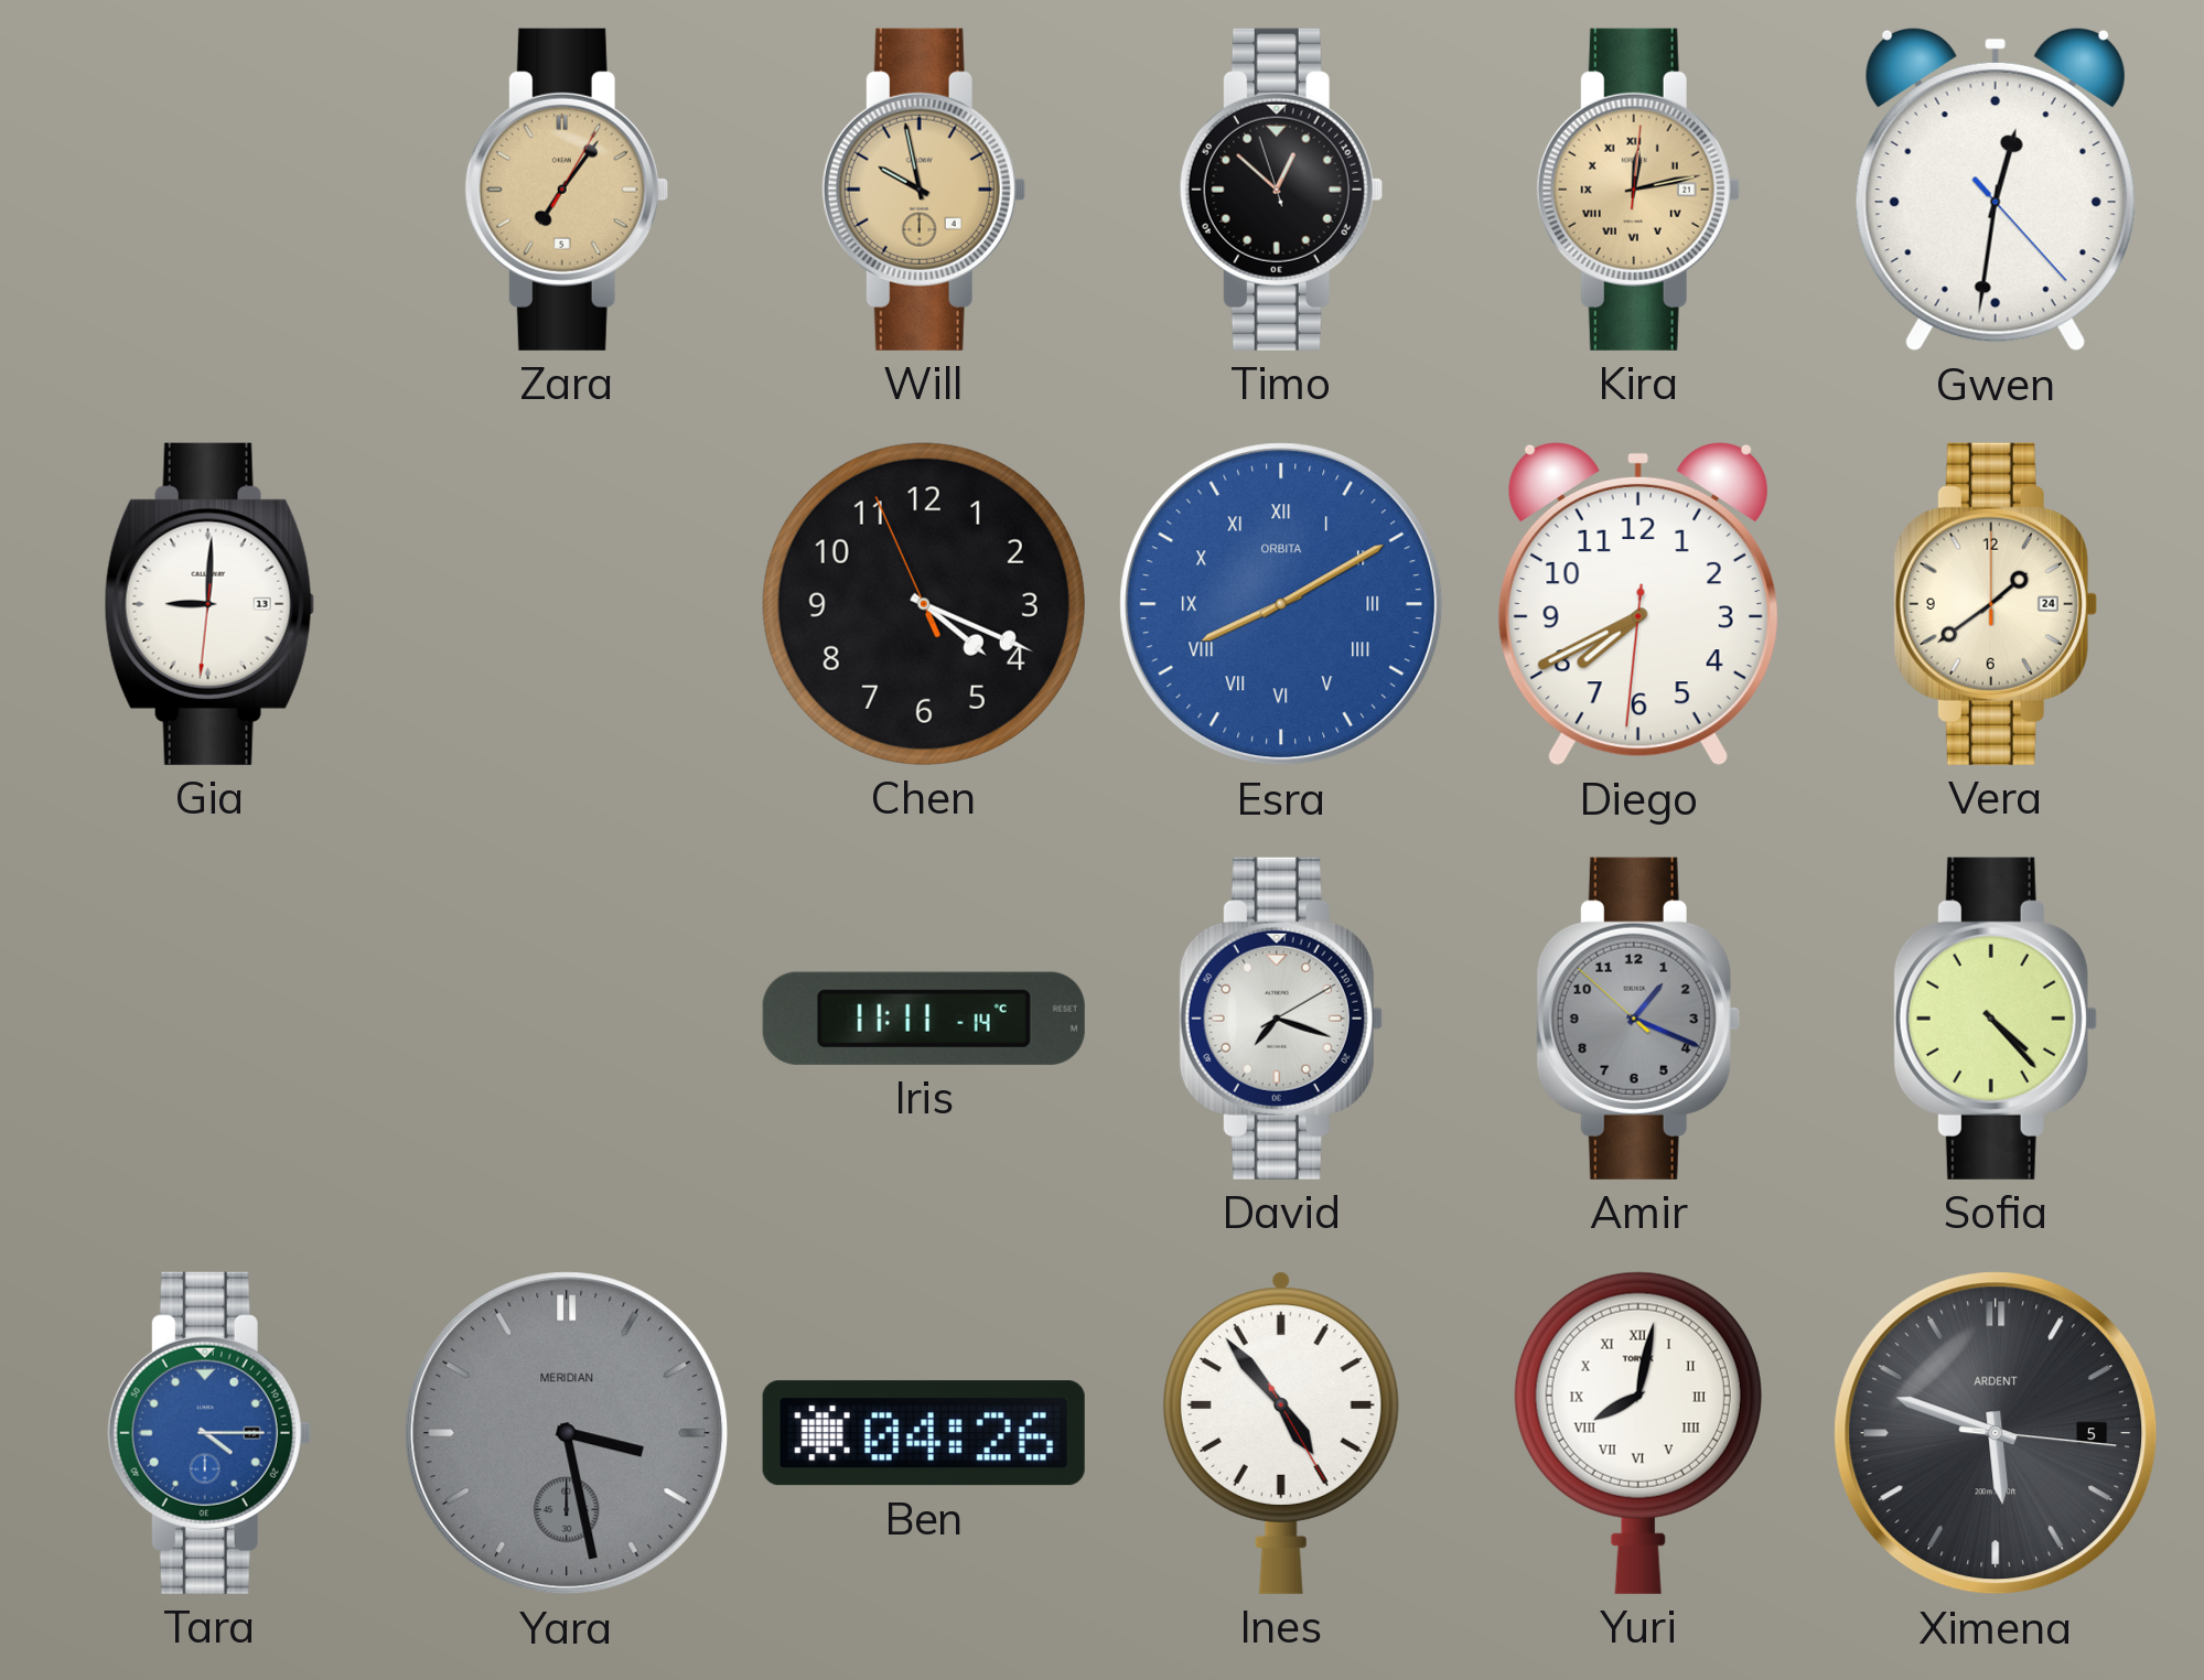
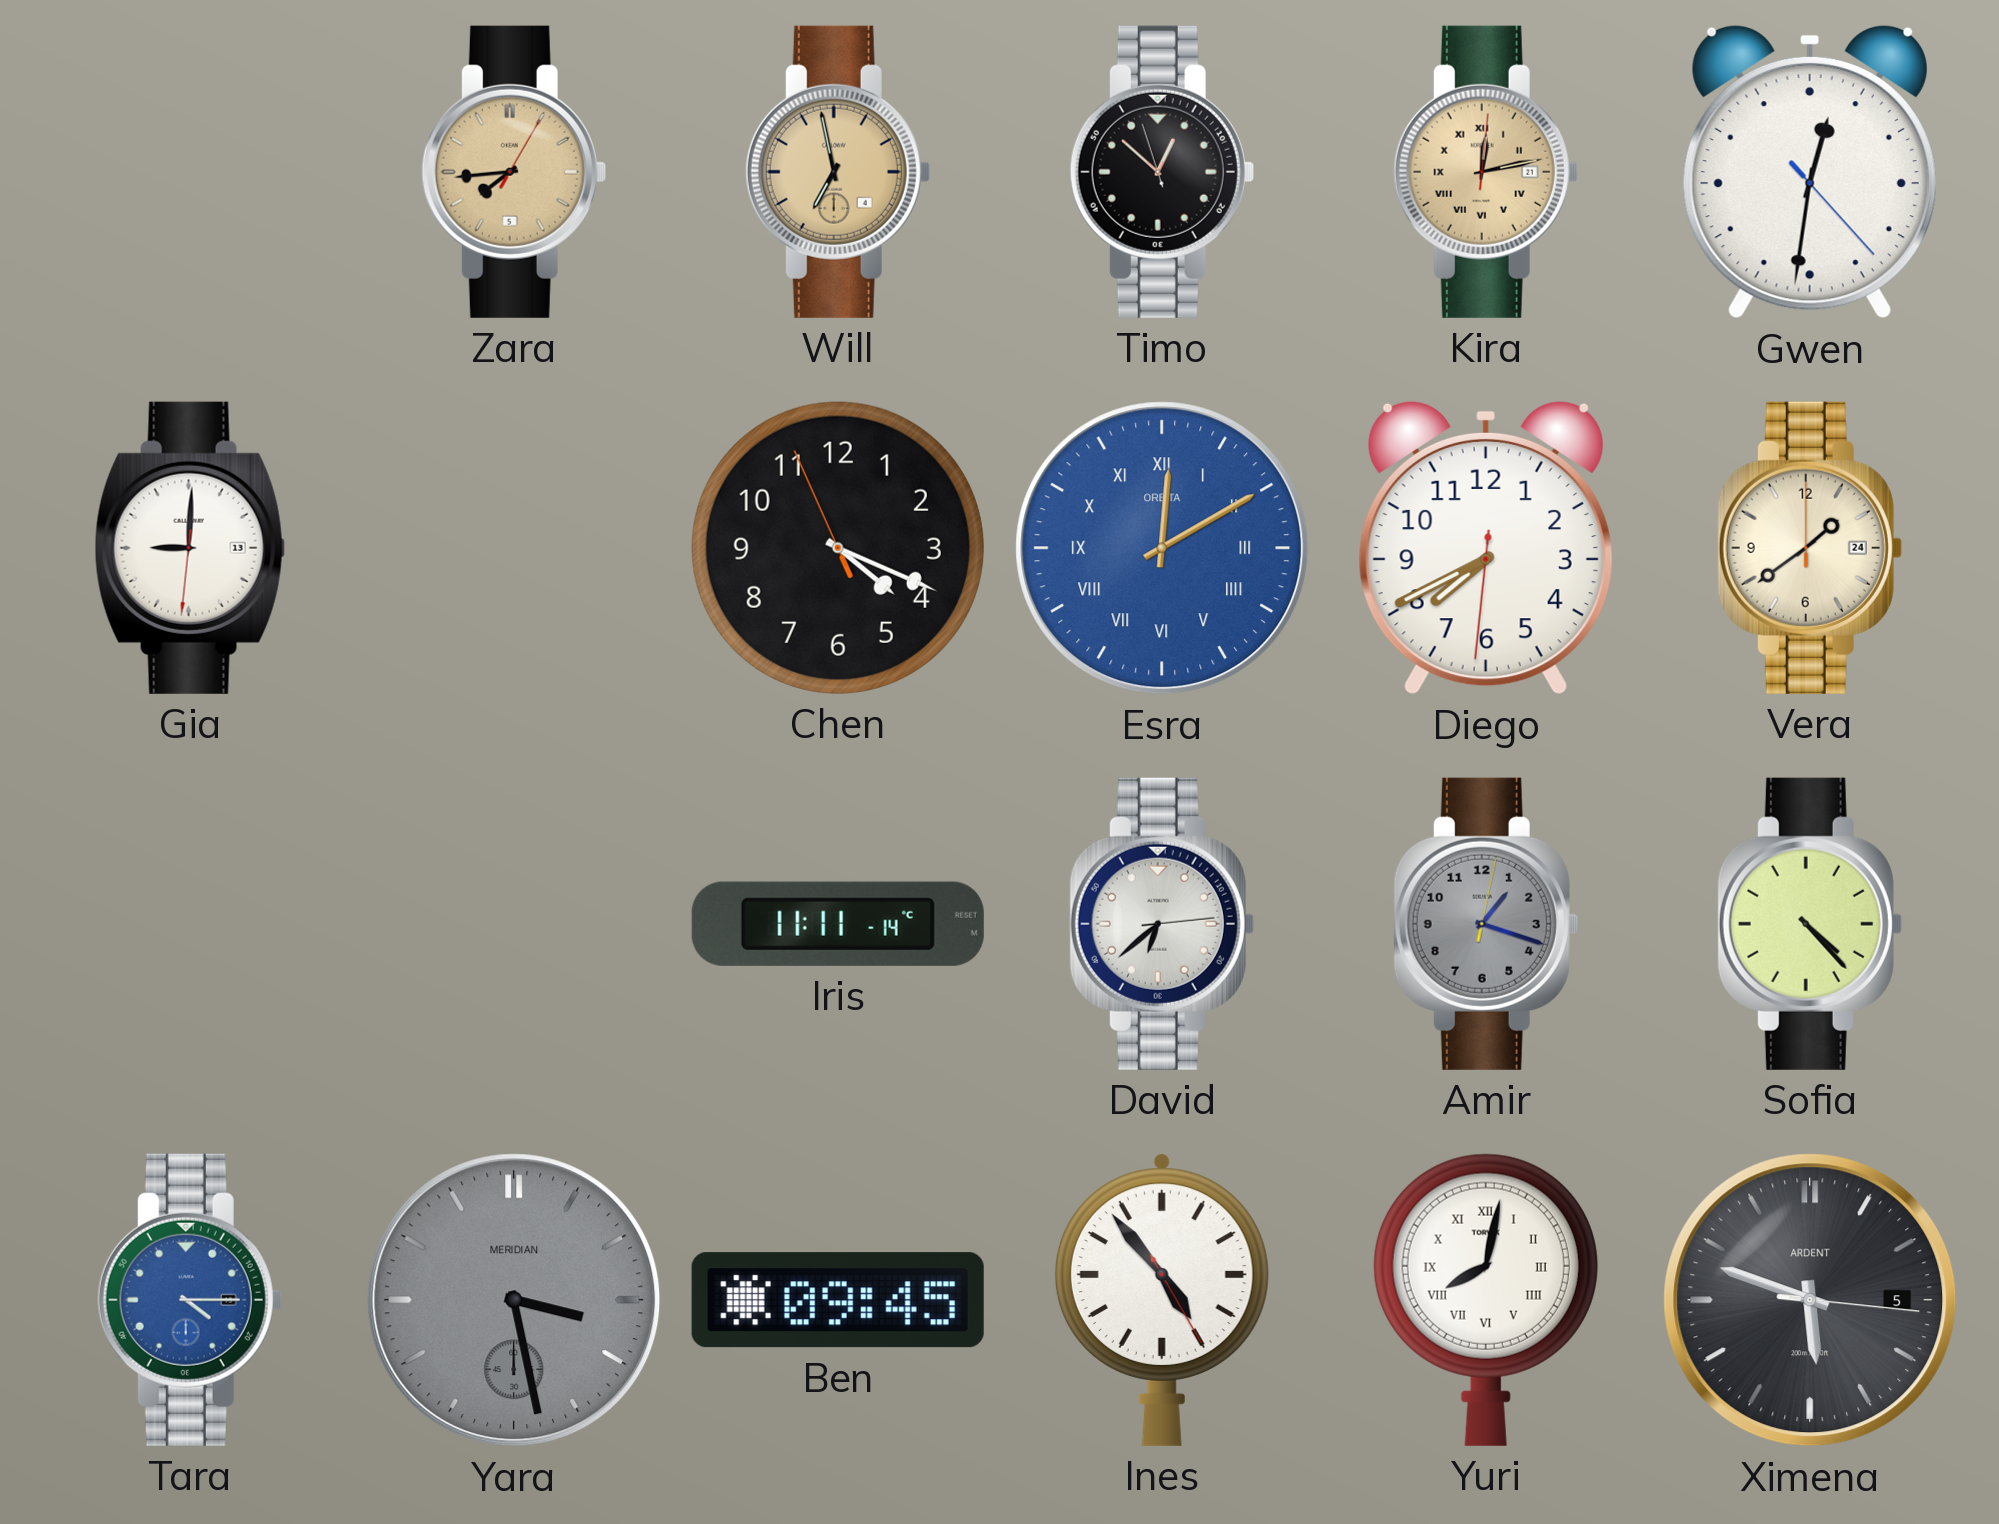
Zara: 7:06 -> 7:44
Will: 9:58 -> 6:58
Esra: 8:10 -> 12:10
David: 7:18 -> 6:38
Amir: 1:18:52 -> 1:18:02
Ben: 04:26 -> 09:45
